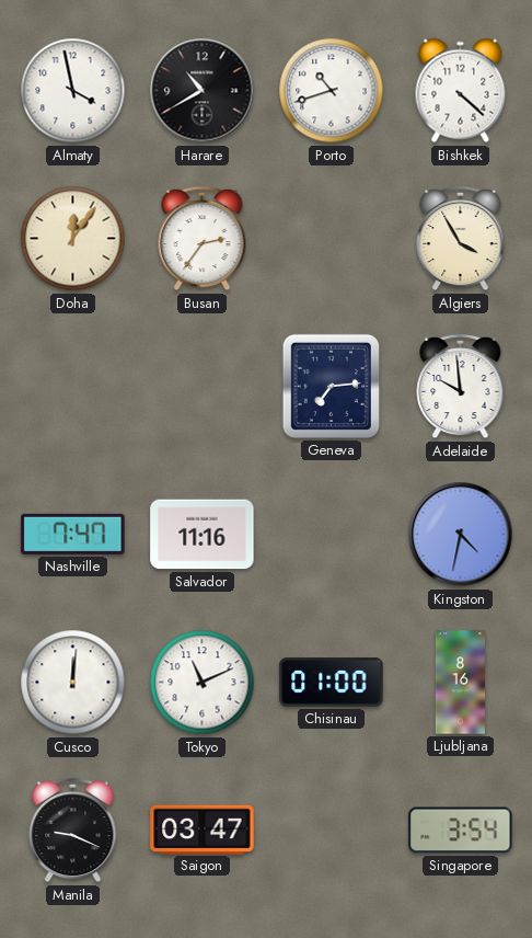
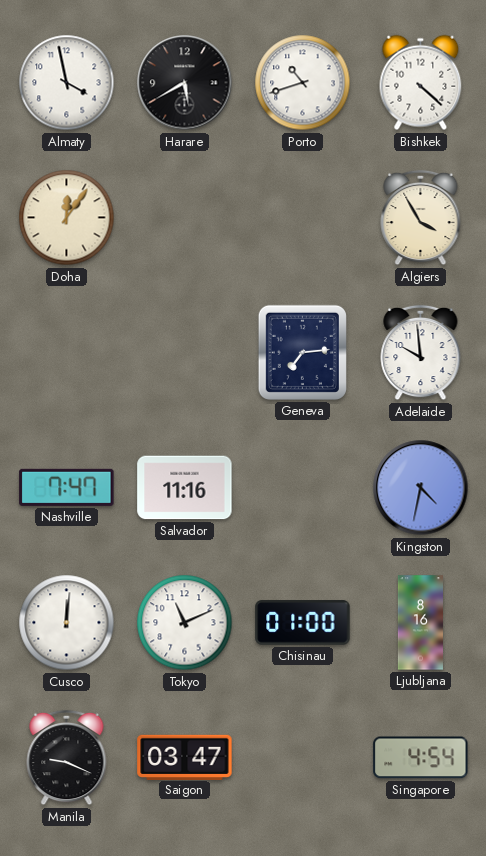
Harare: 10:40 -> 5:40
Busan: 2:36 -> none
Singapore: 3:54 -> 4:54
